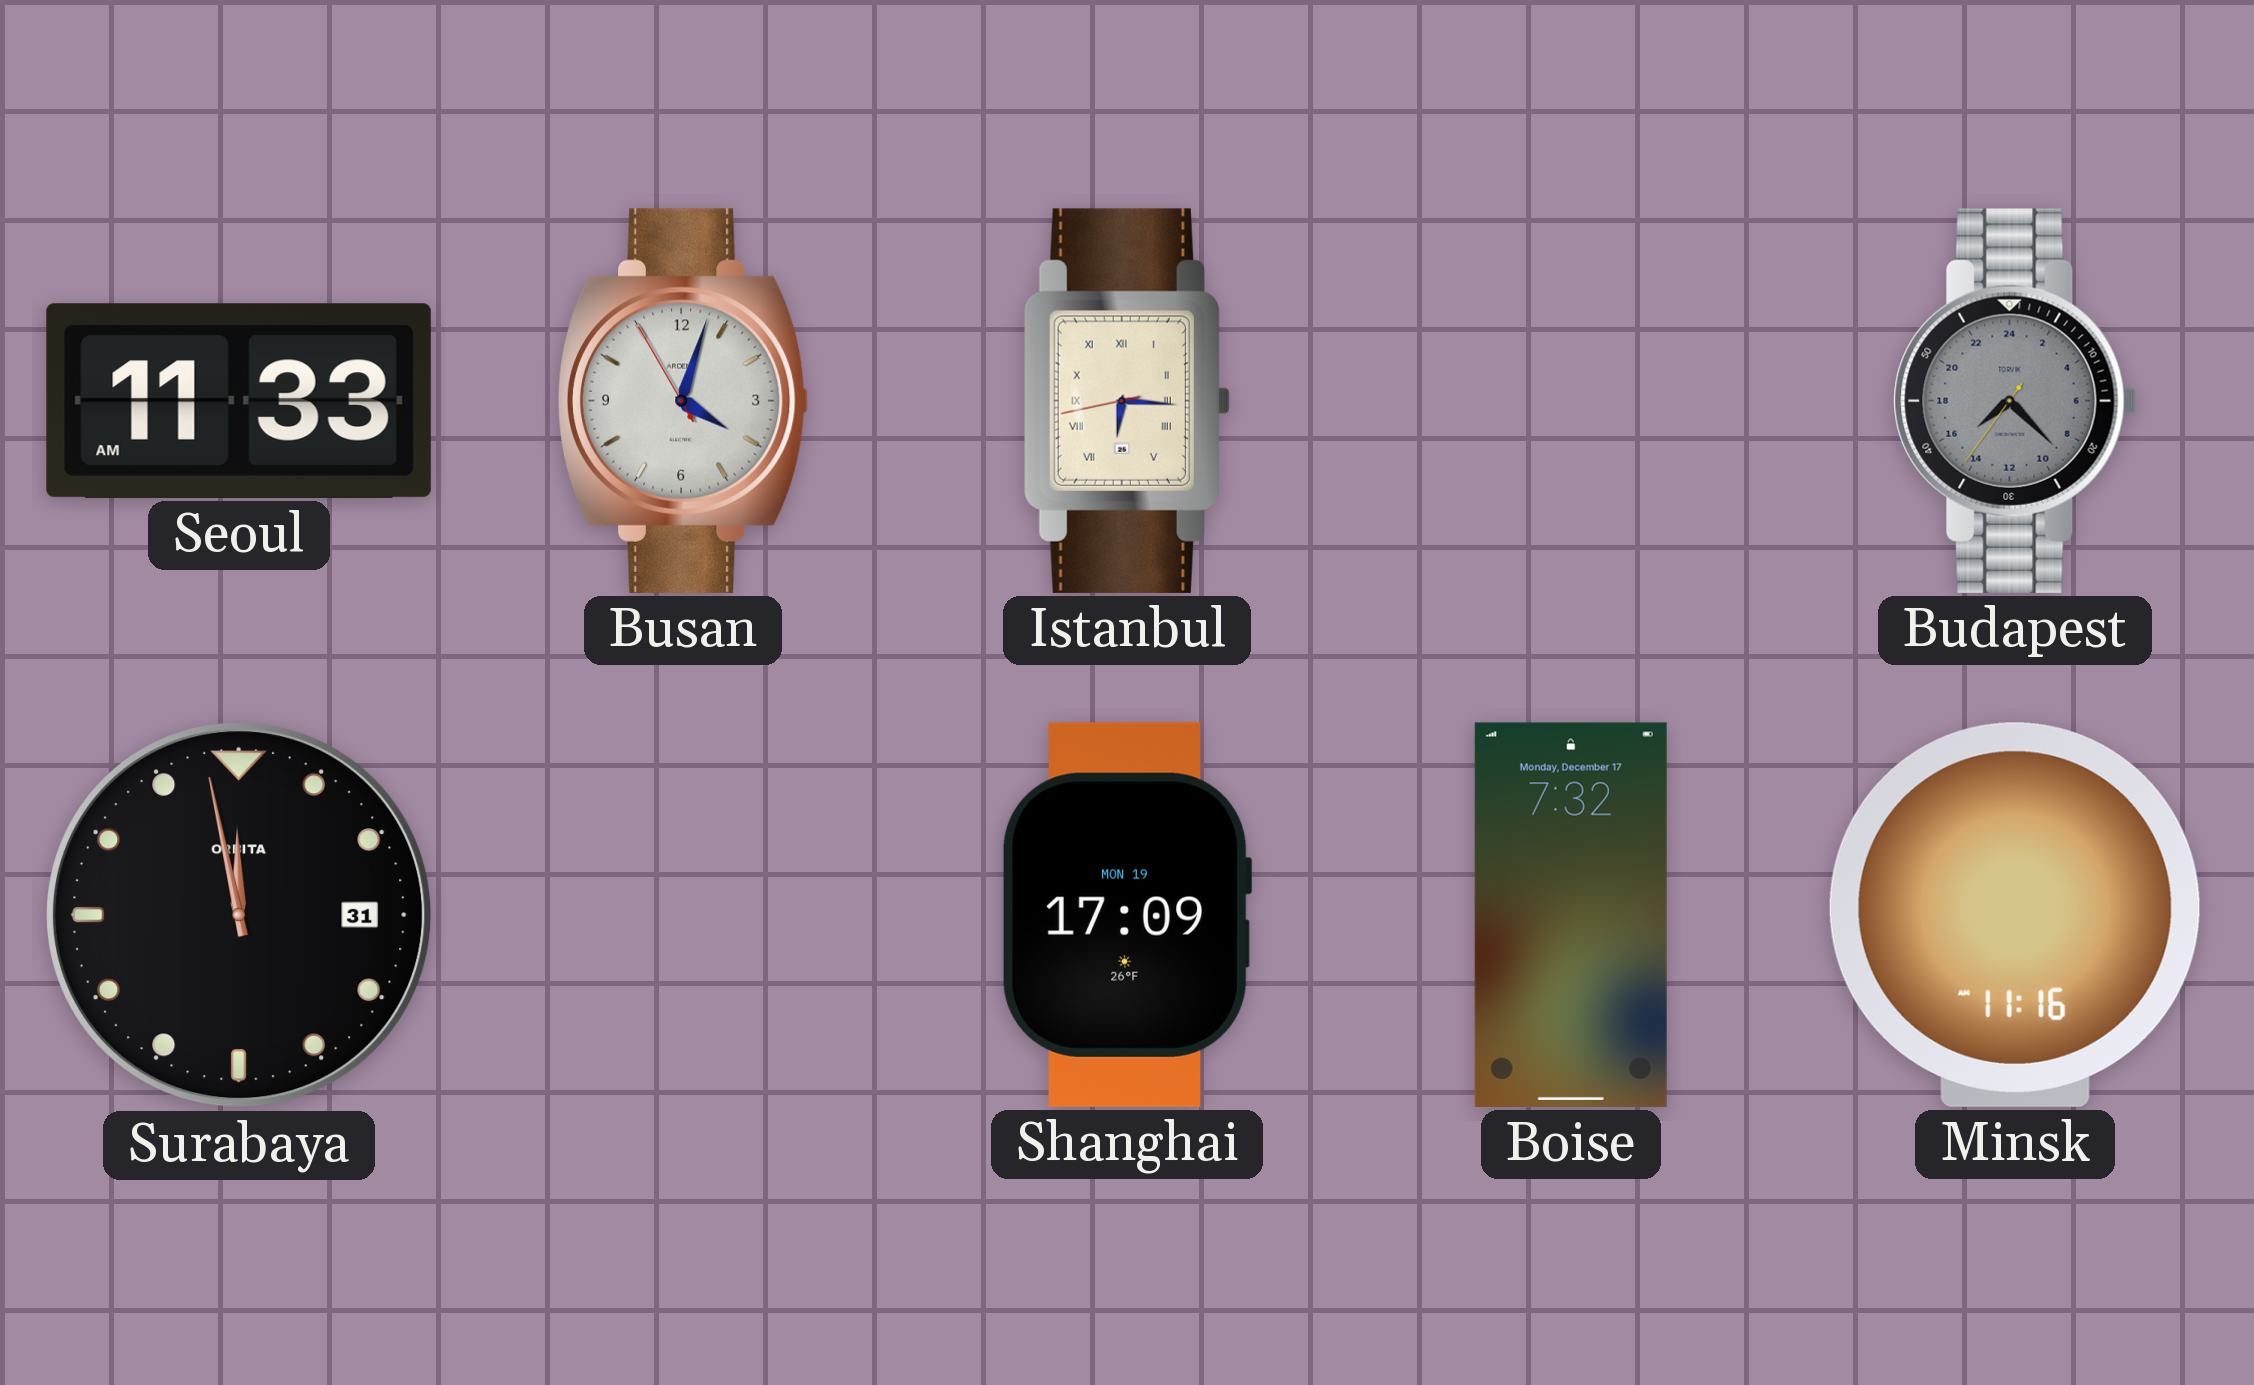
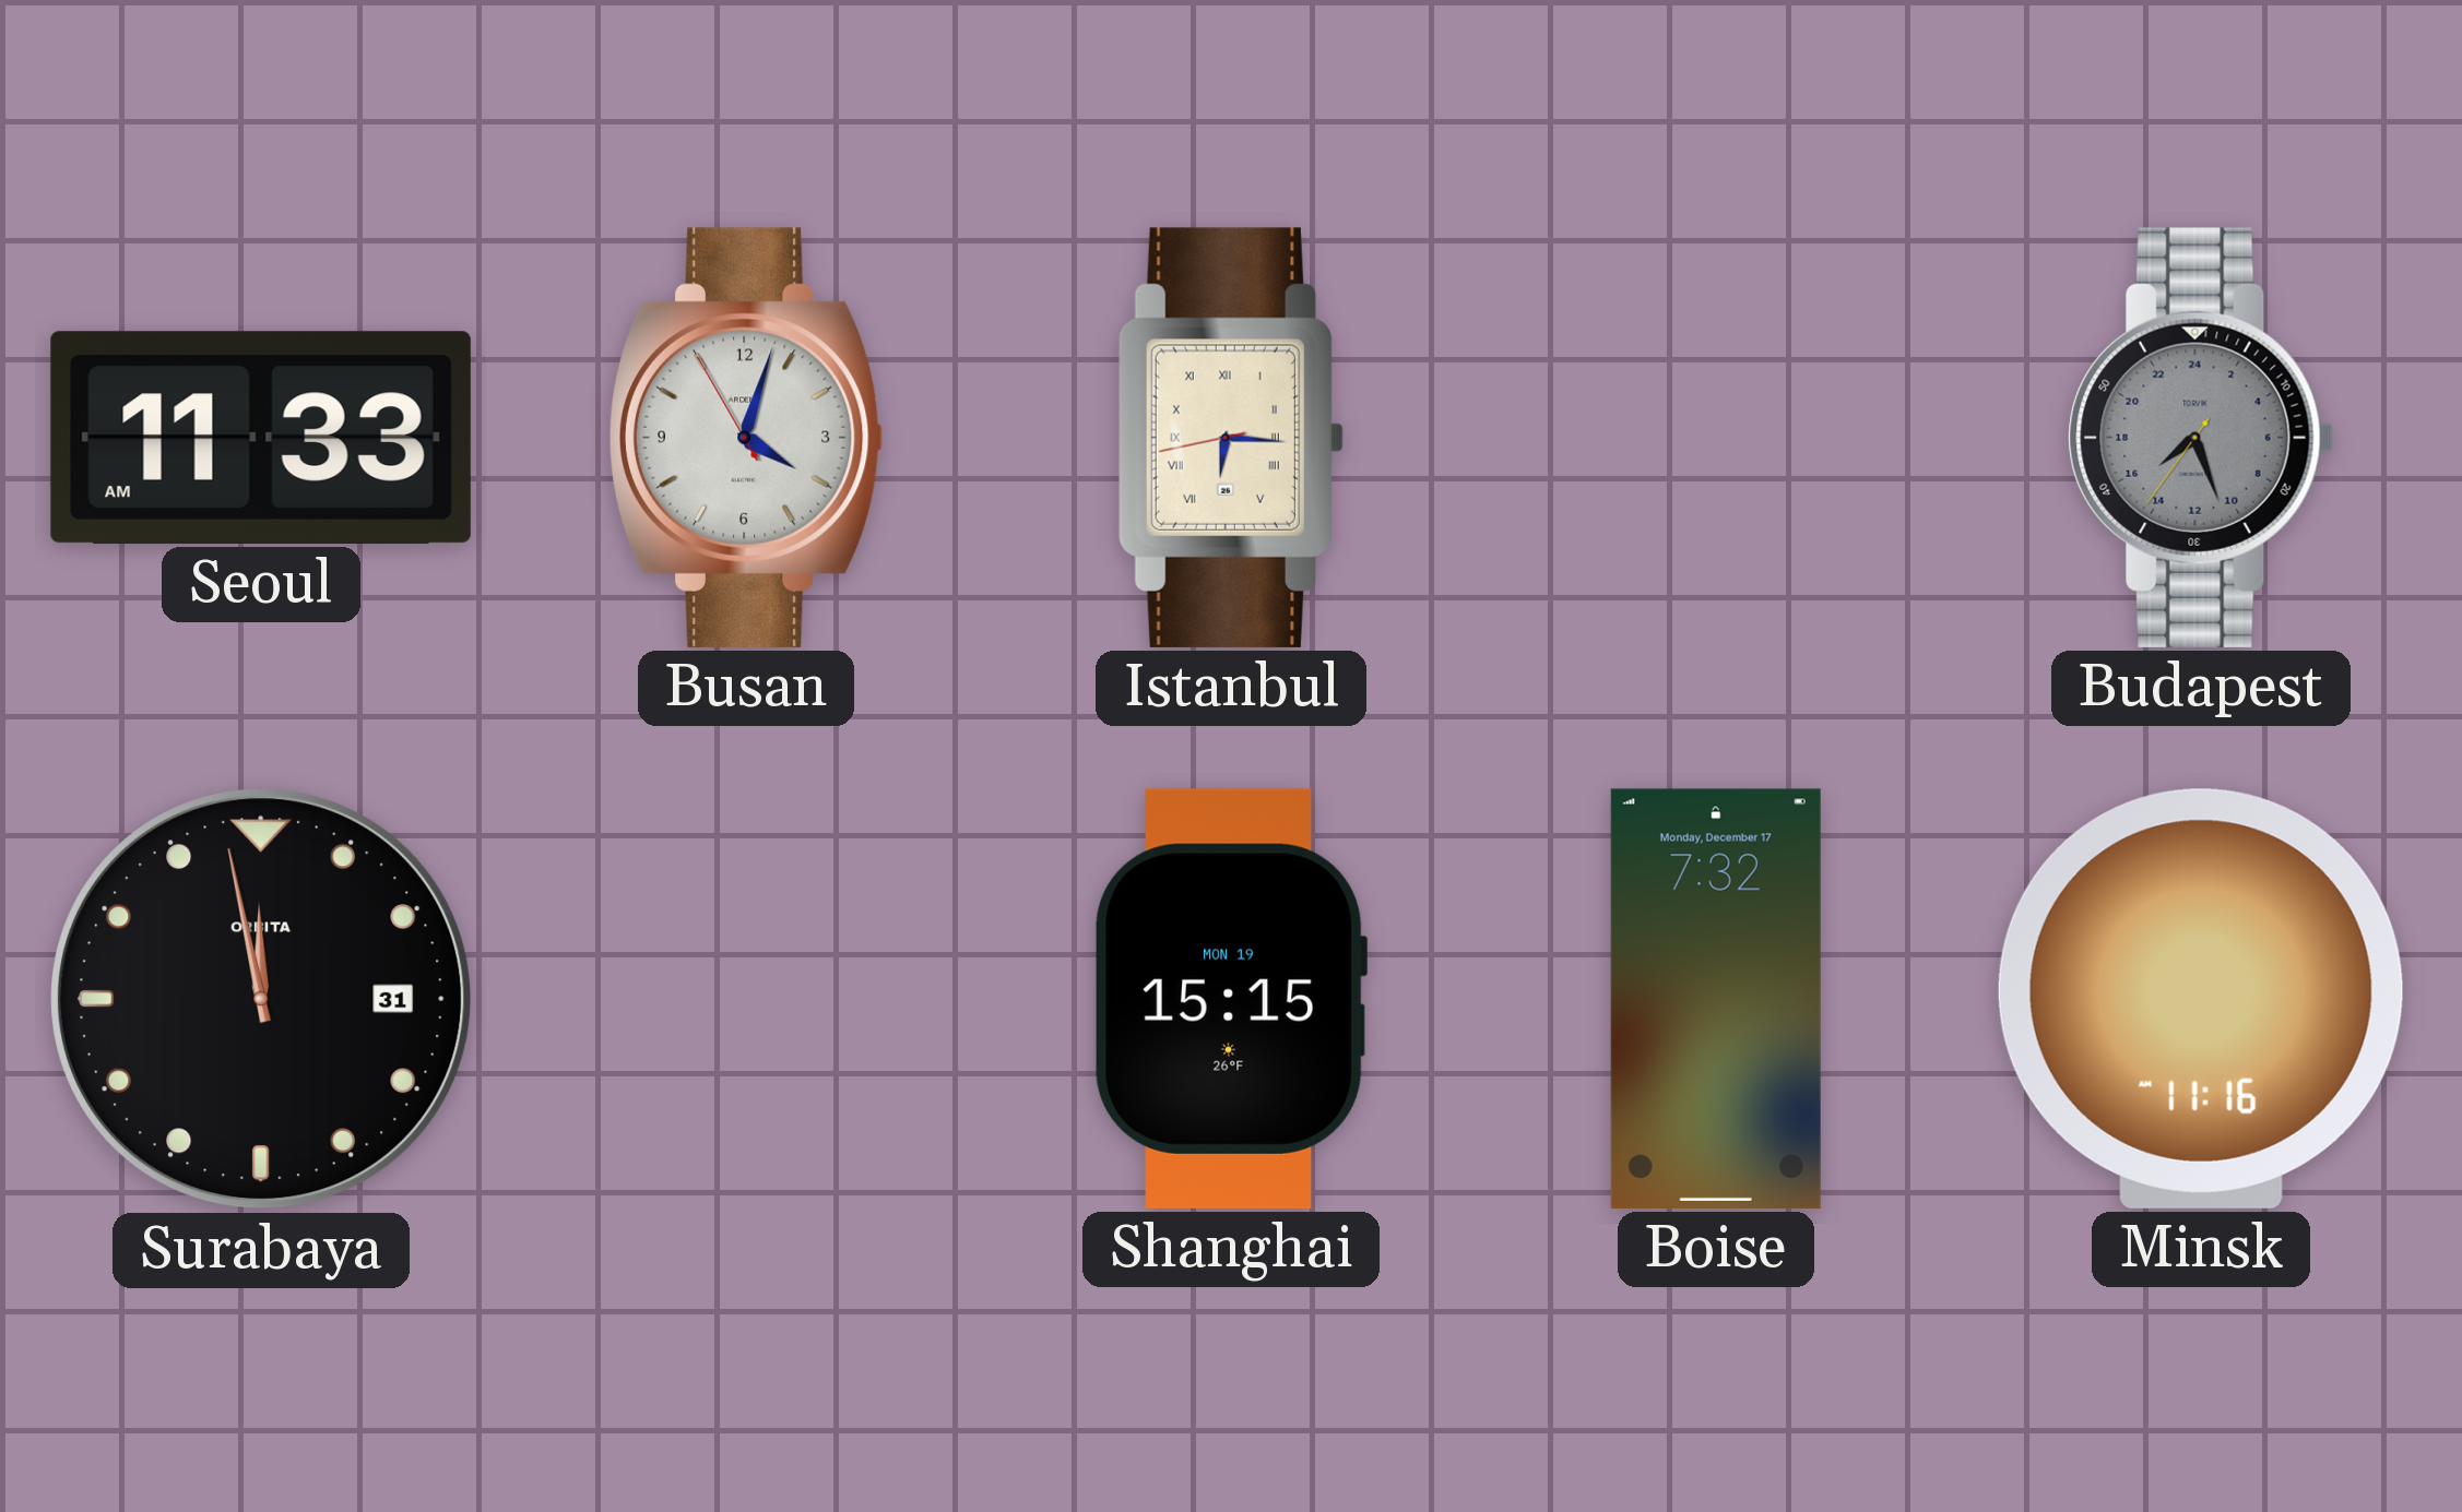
Budapest: 15:22 -> 15:26
Shanghai: 17:09 -> 15:15
